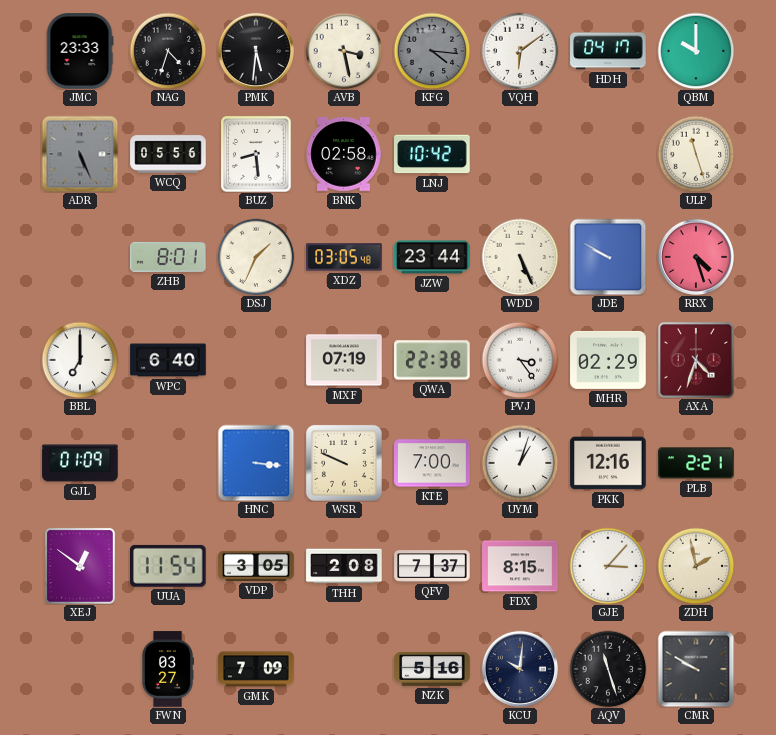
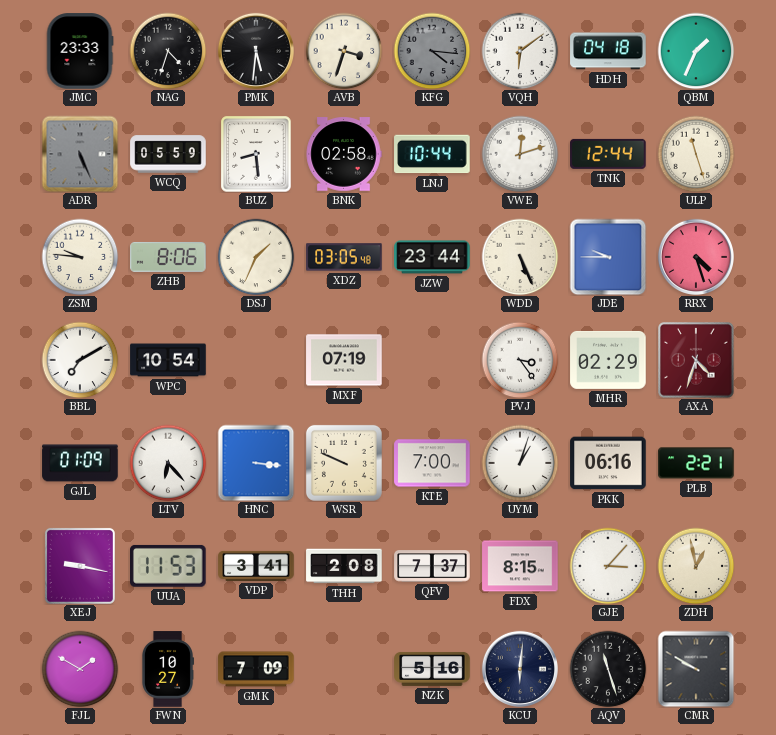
AVB: 3:28 -> 3:33
HDH: 04:17 -> 04:18
QBM: 10:00 -> 1:34
WCQ: 05:56 -> 05:59
LNJ: 10:42 -> 10:44
VWE: none -> 12:12
TNK: none -> 12:44
ZSM: none -> 9:46
ZHB: 8:01 -> 8:06
JDE: 9:50 -> 9:45
BBL: 7:00 -> 7:10
WPC: 6:40 -> 10:54
QWA: 22:38 -> none
LTV: none -> 6:23
PKK: 12:16 -> 06:16
XEJ: 12:51 -> 9:17
UUA: 11:54 -> 11:53
VDP: 3:05 -> 3:41
ZDH: 1:58 -> 12:58
FJL: none -> 1:50
FWN: 03:27 -> 10:27
KCU: 10:01 -> 6:01
